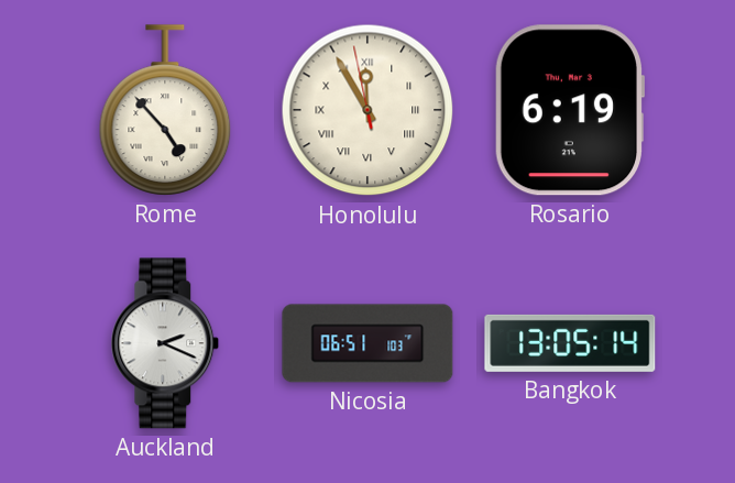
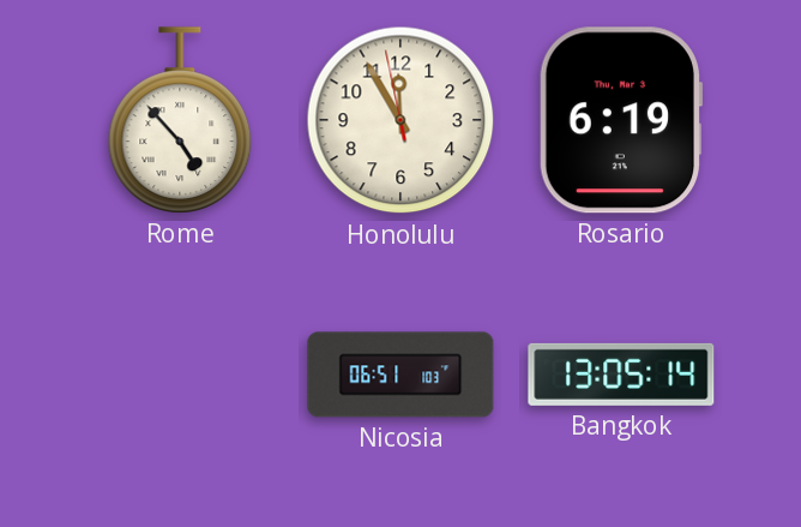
Honolulu numerals: Roman -> Arabic
Auckland: 2:19 -> none
